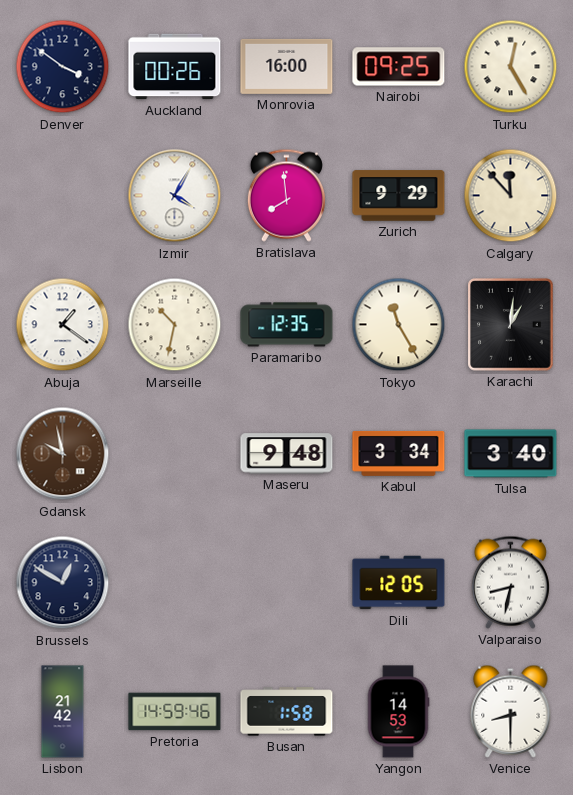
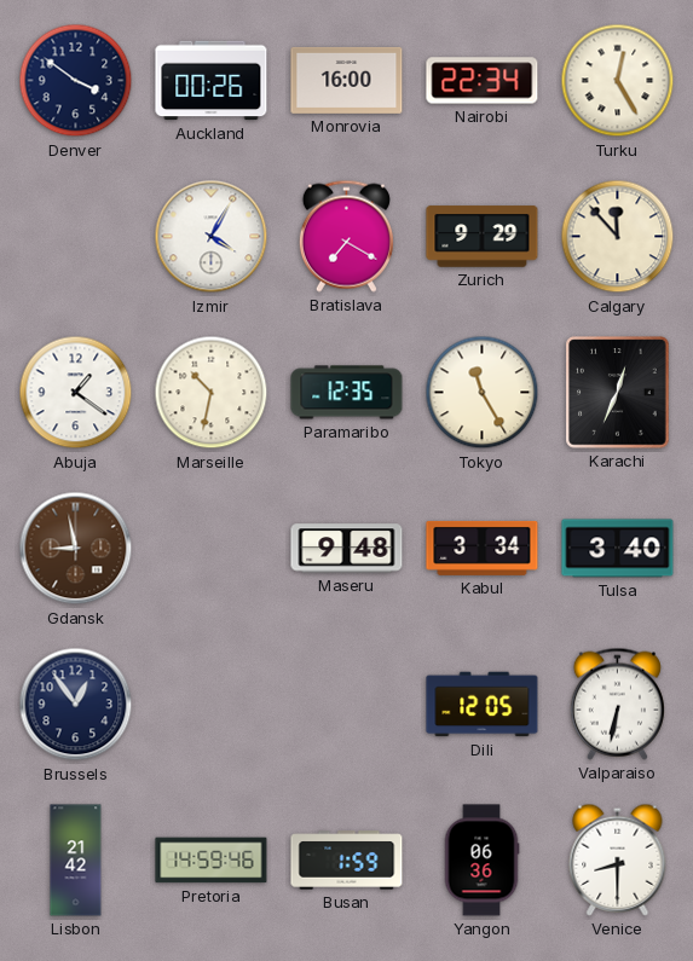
Nairobi: 09:25 -> 22:34
Bratislava: 7:59 -> 7:20
Karachi: 1:01 -> 12:34
Gdansk: 9:58 -> 8:58
Brussels: 12:50 -> 12:54
Valparaiso: 8:32 -> 6:32
Busan: 1:58 -> 1:59
Yangon: 14:53 -> 06:36
